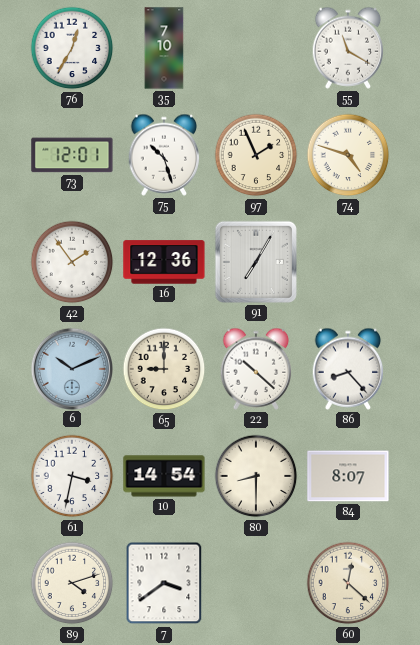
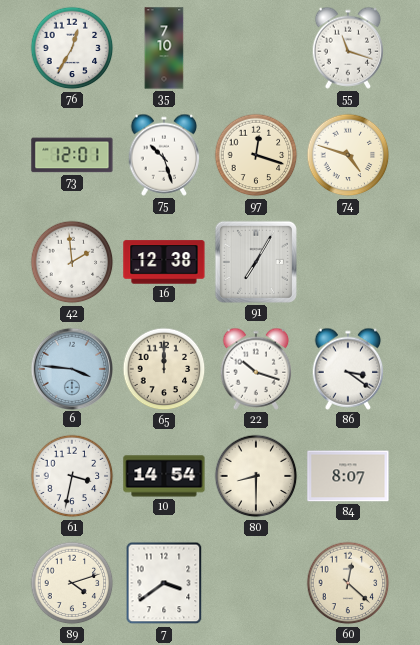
55: 11:20 -> 11:18
97: 1:56 -> 12:18
42: 1:54 -> 1:59
16: 12:36 -> 12:38
6: 10:11 -> 3:46
65: 9:00 -> 12:00
22: 10:22 -> 10:18
86: 8:23 -> 3:21
